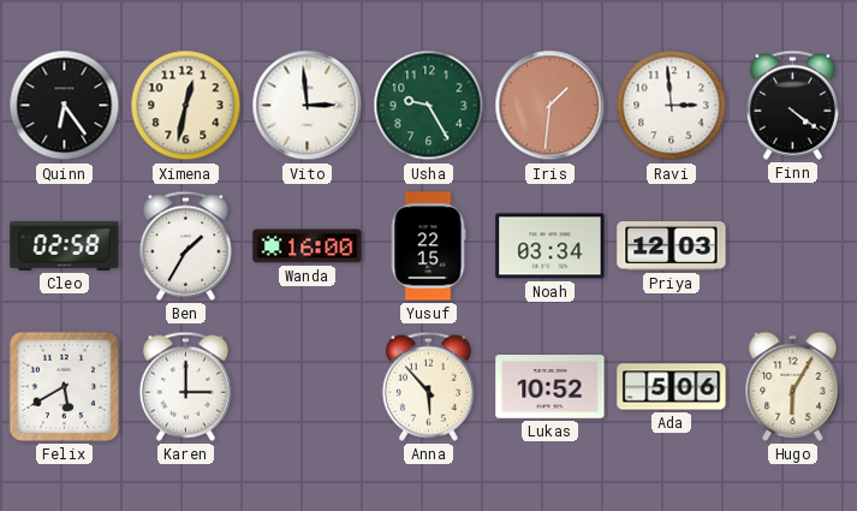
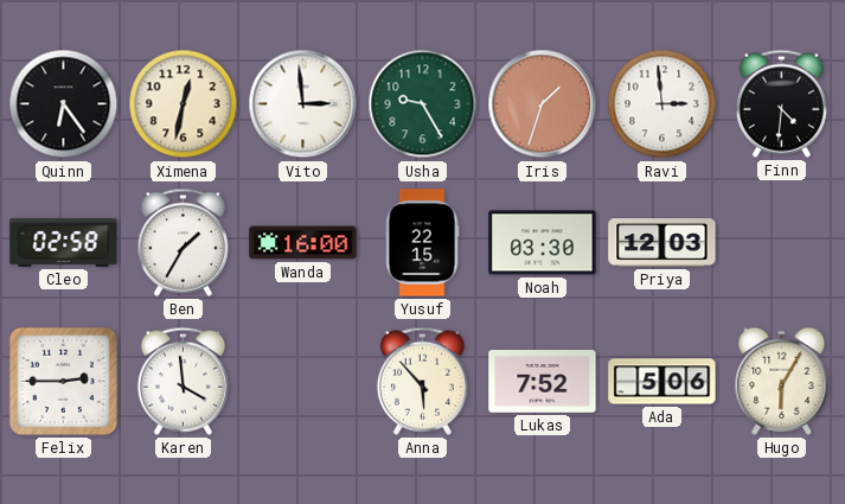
Iris: 1:31 -> 1:33
Finn: 4:21 -> 4:31
Noah: 03:34 -> 03:30
Felix: 5:40 -> 2:45
Karen: 3:00 -> 3:59
Lukas: 10:52 -> 7:52
